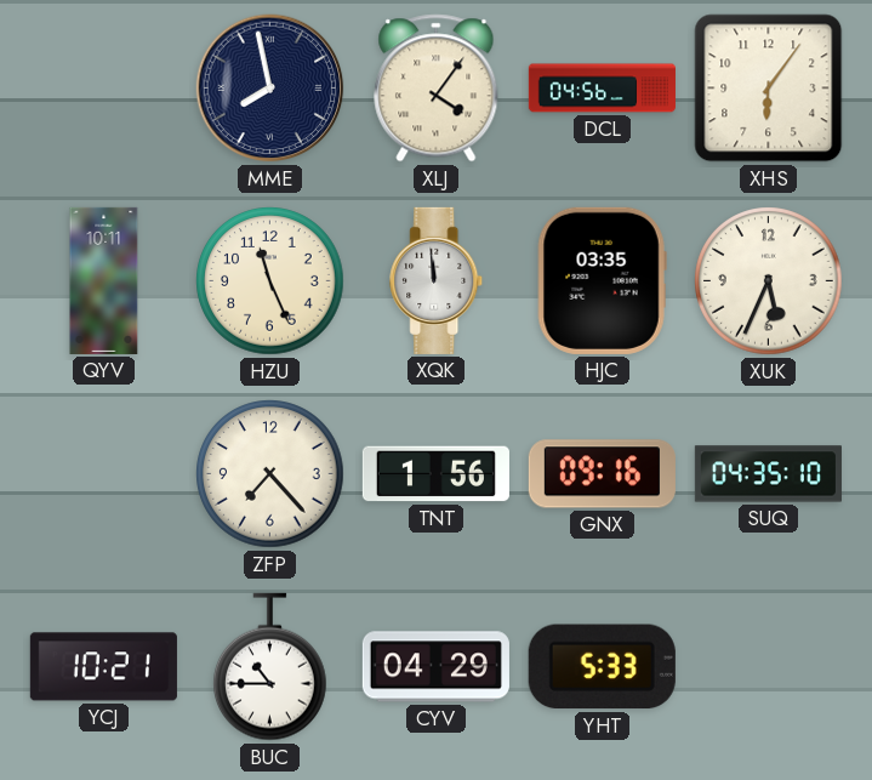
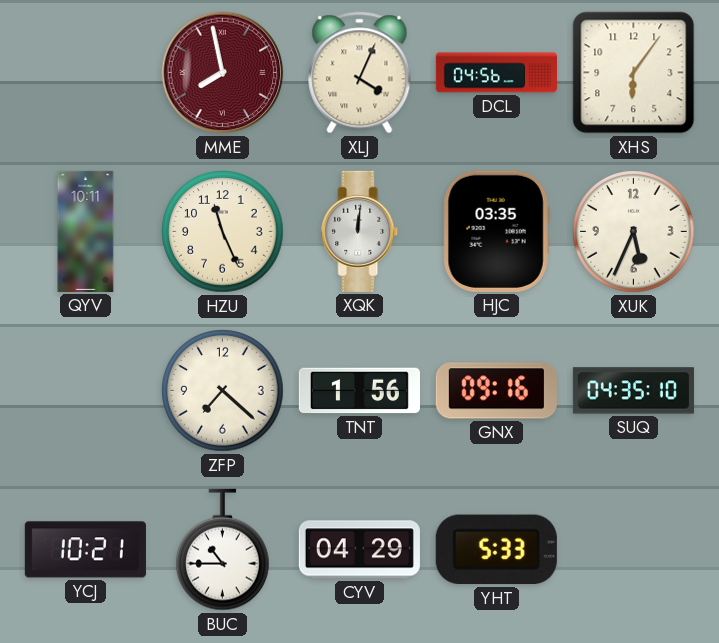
MME dial: navy -> burgundy
XLJ: 4:06 -> 4:04
XQK: 11:59 -> 12:01
ZFP: 7:23 -> 7:22
